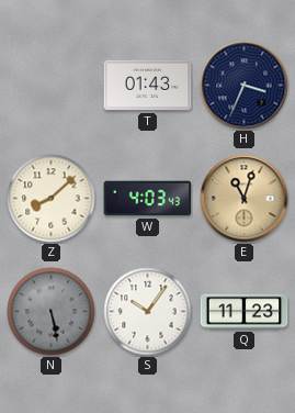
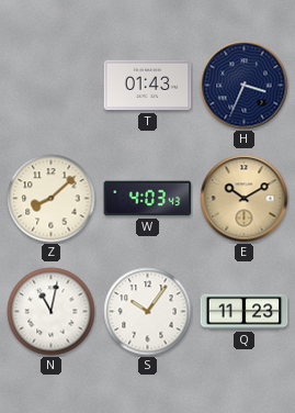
E: 11:03 -> 10:10
N: 5:28 -> 11:02
N dial: grey -> white
